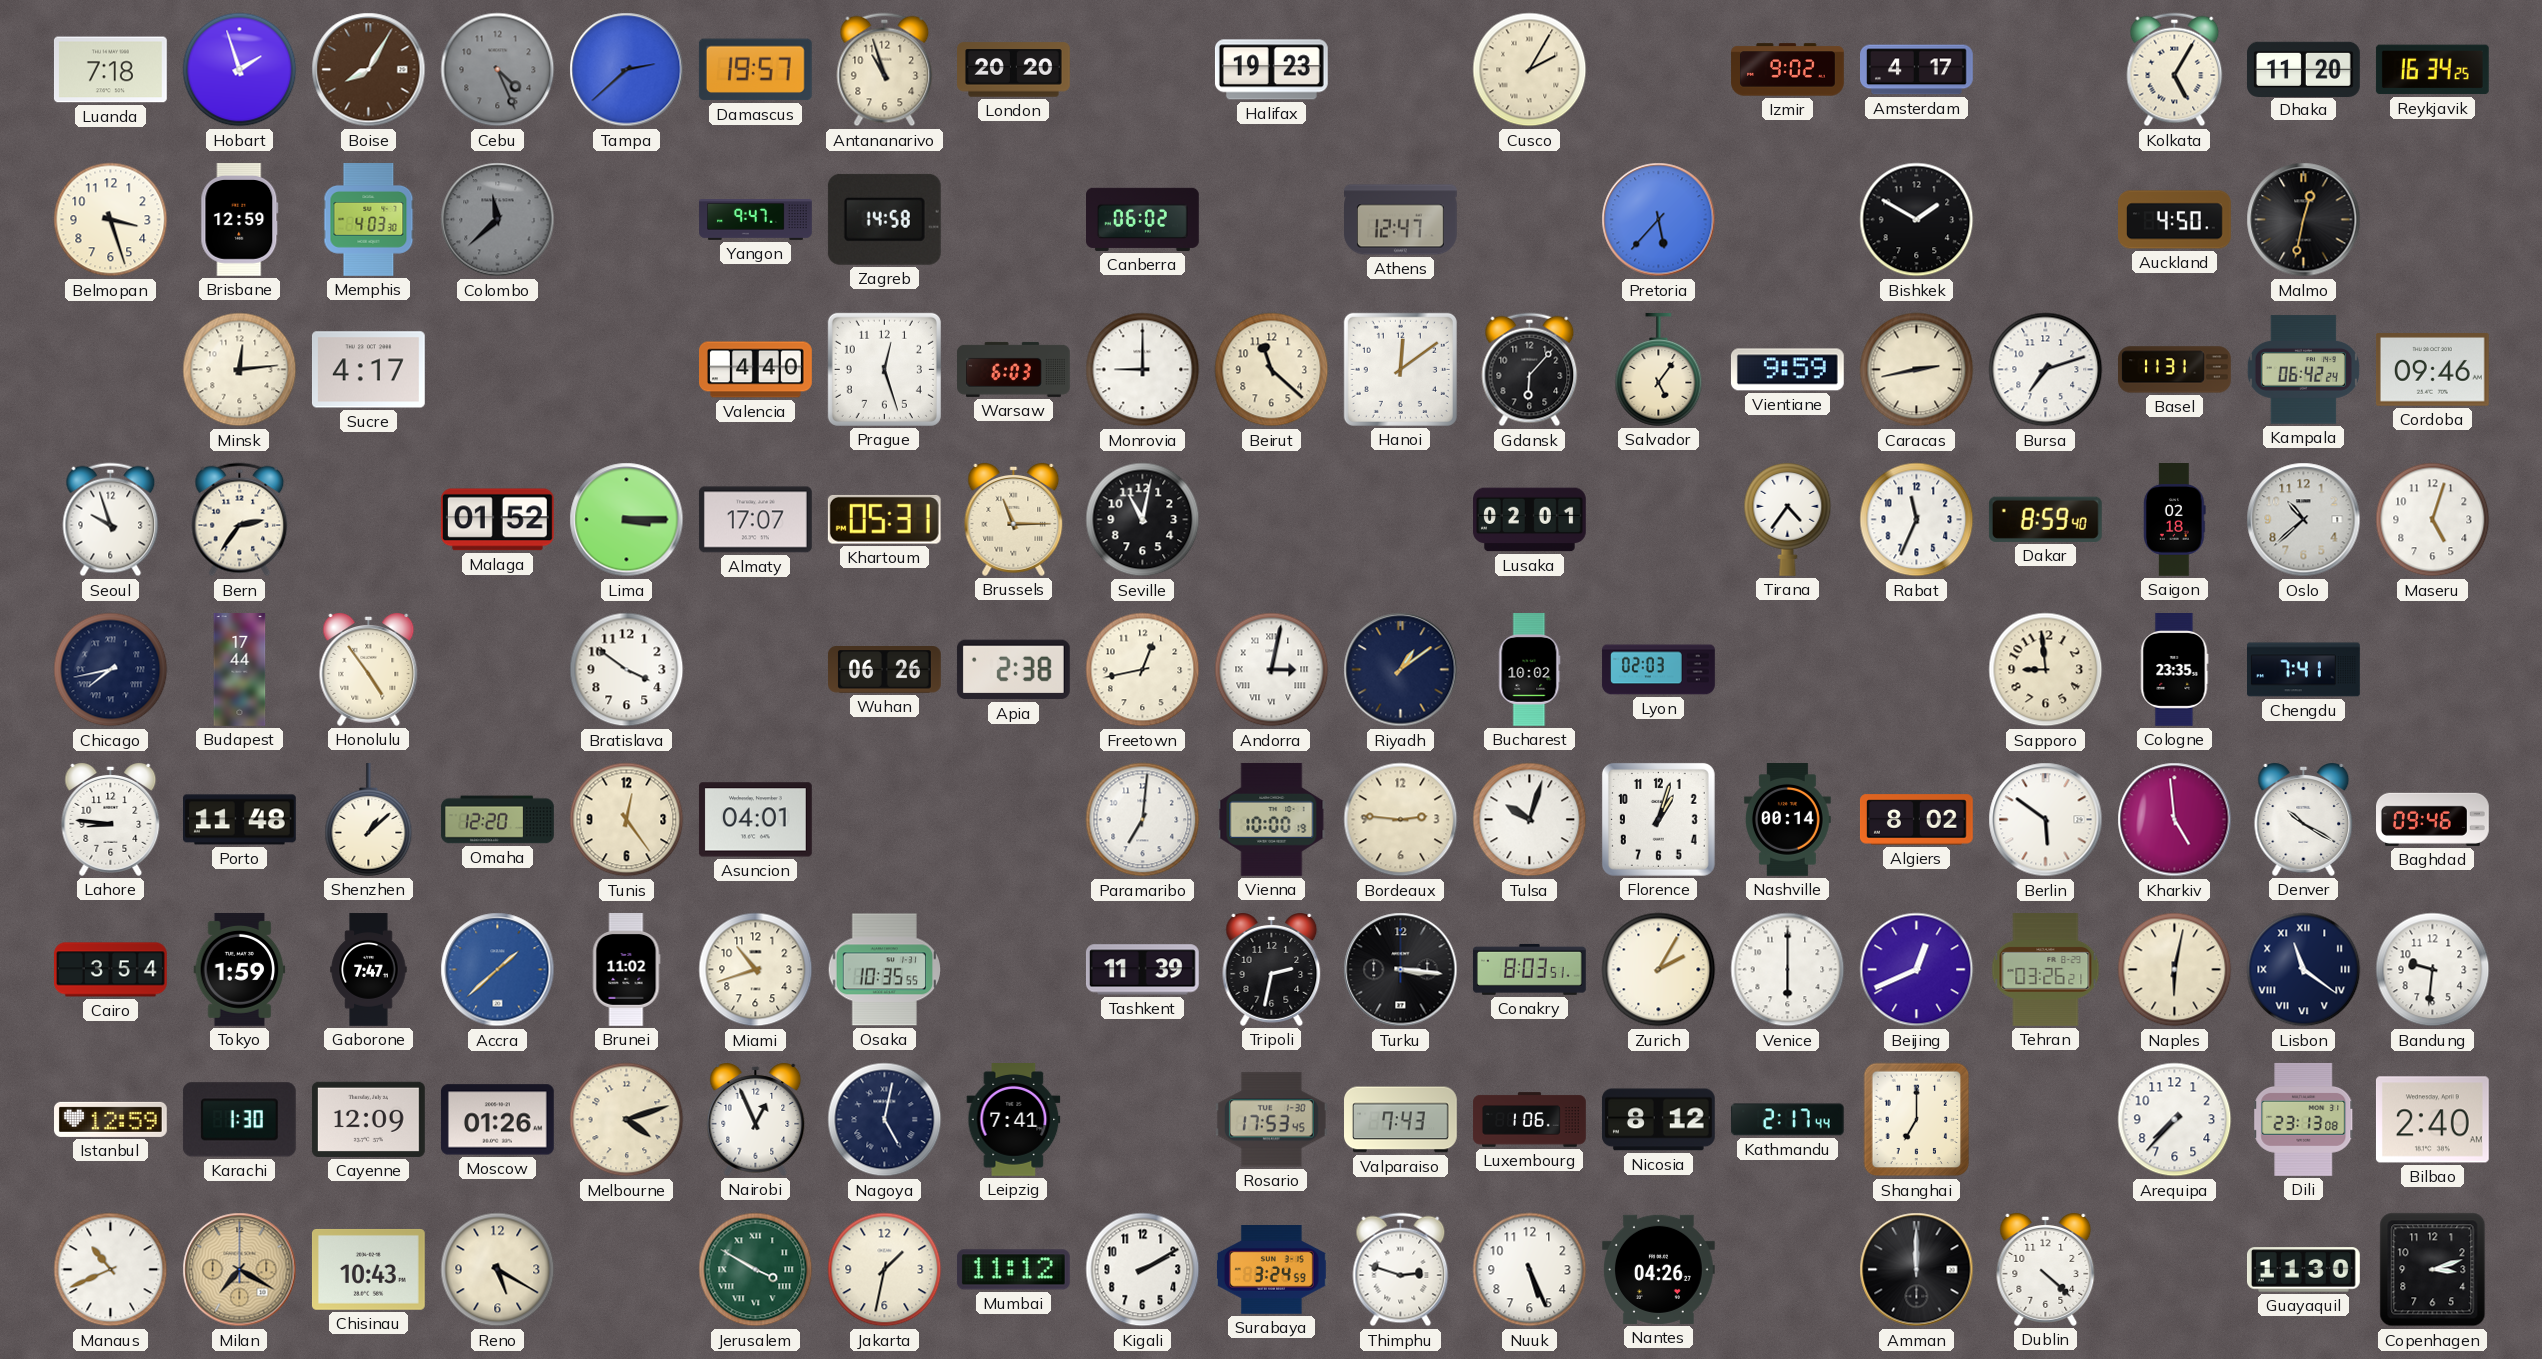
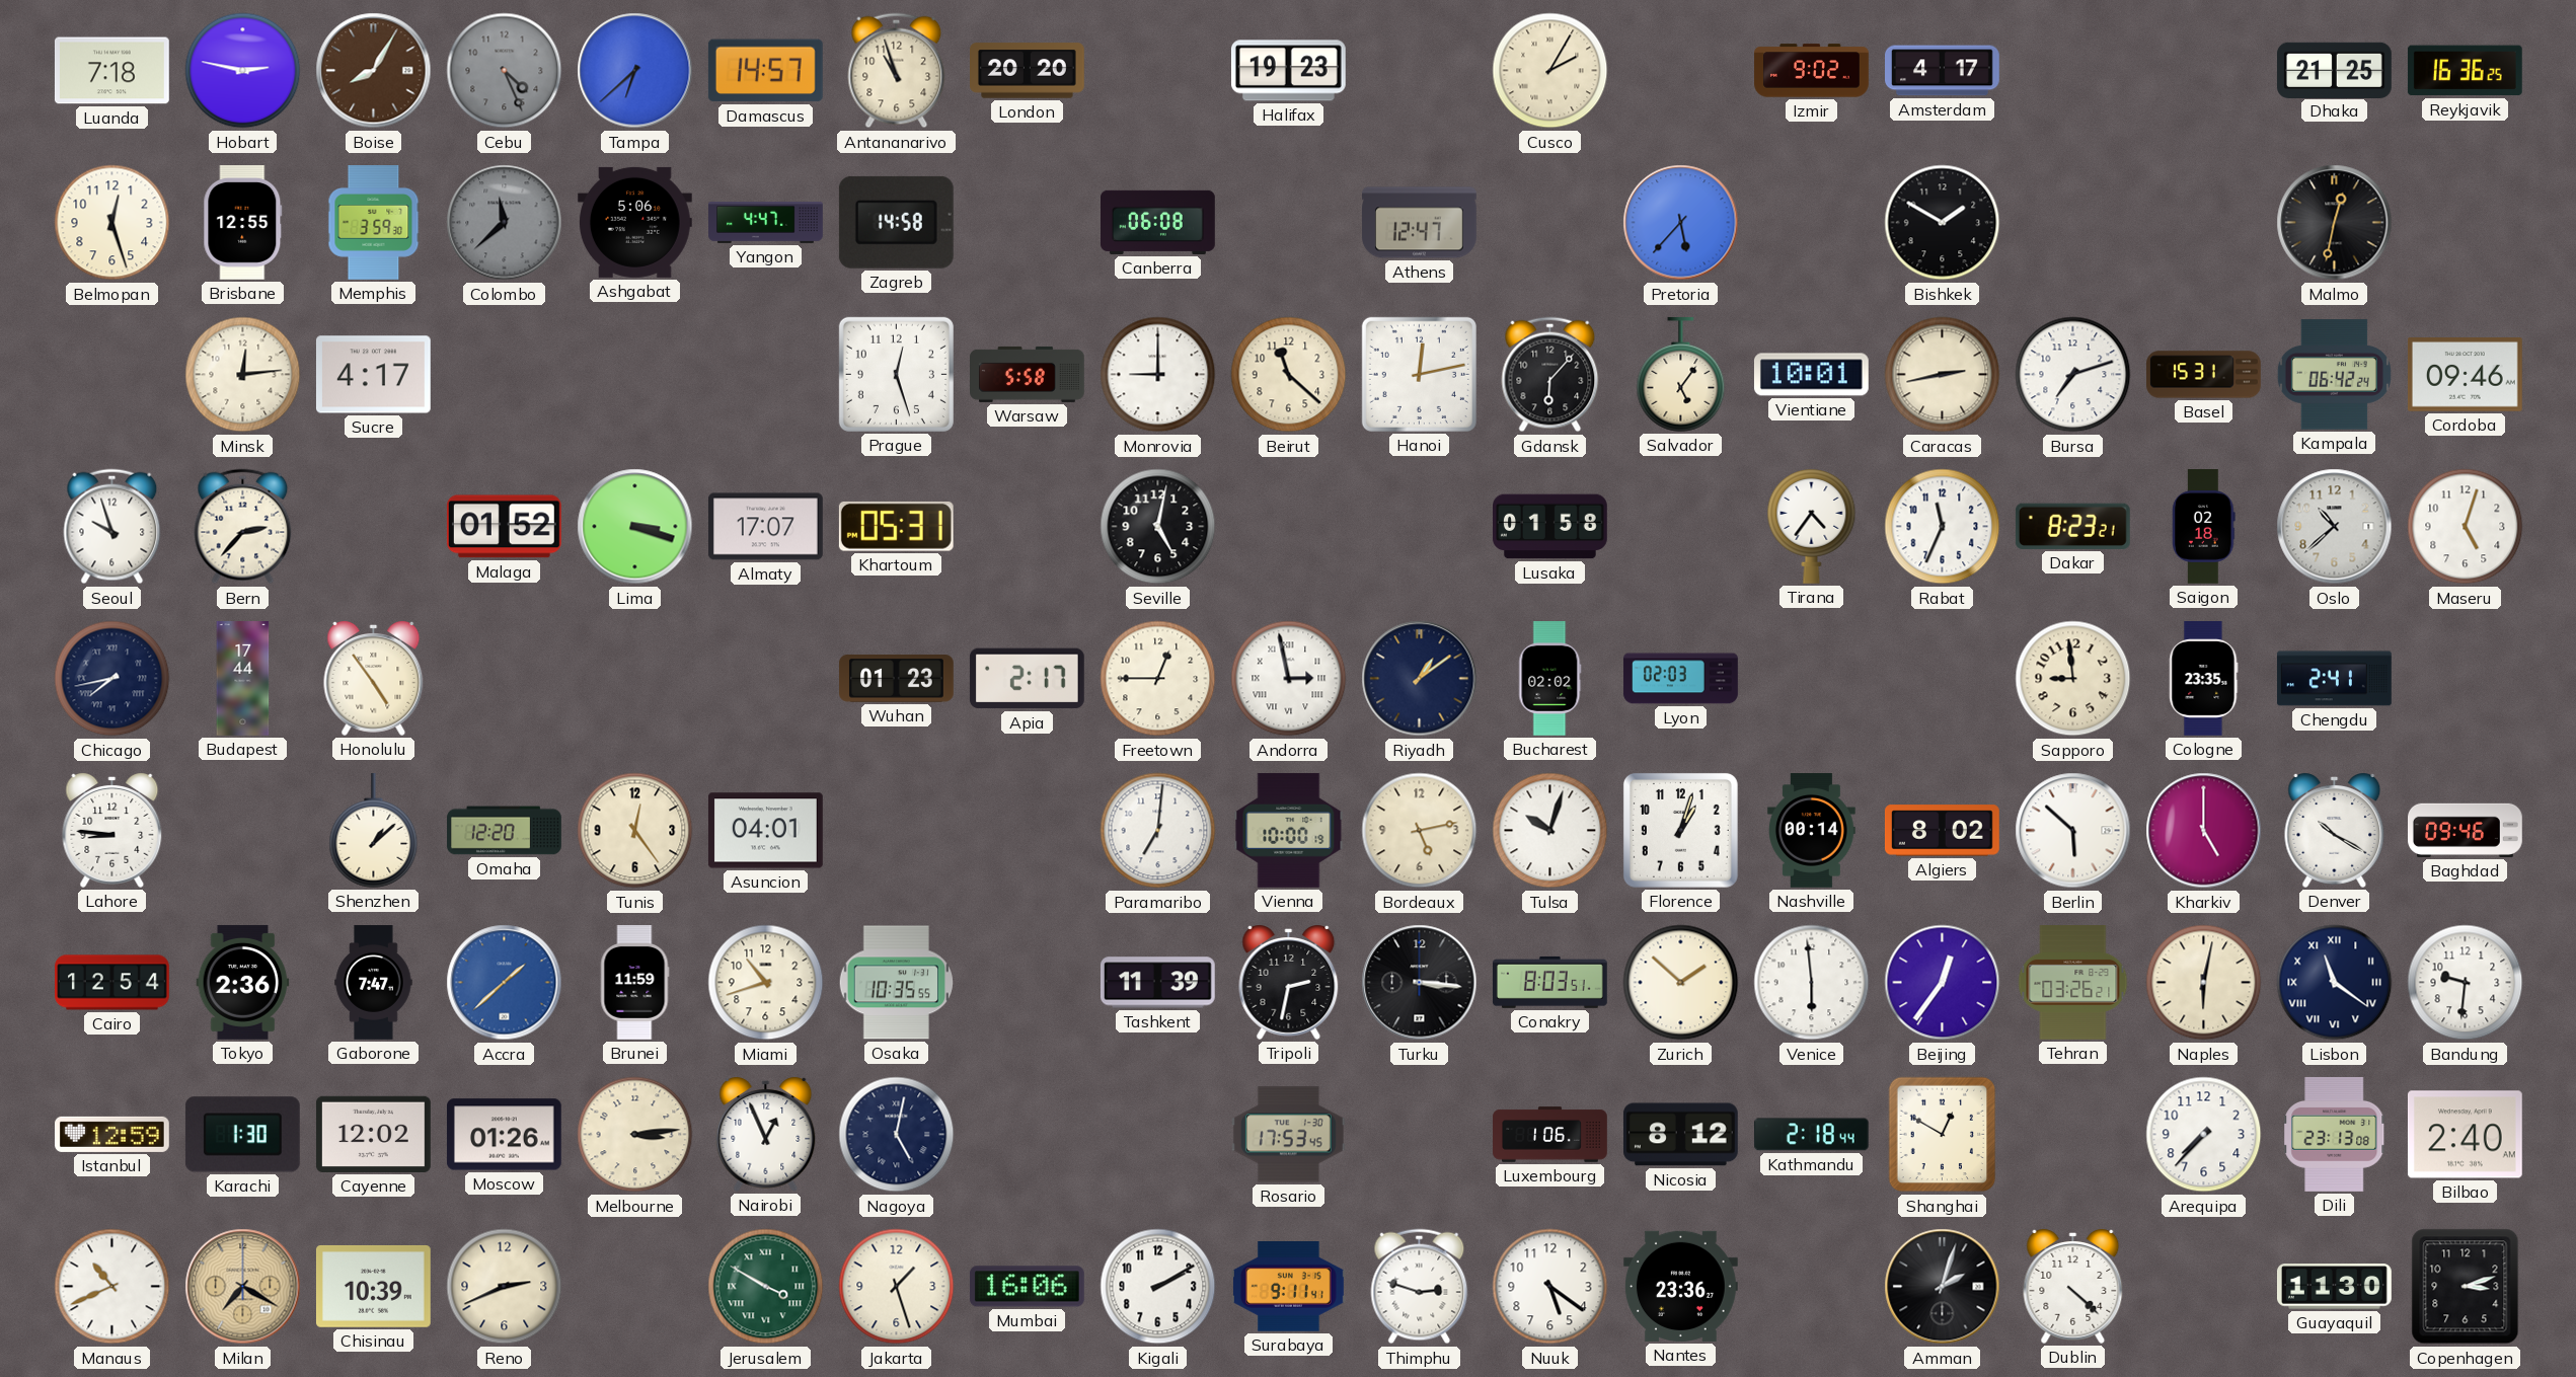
Hobart: 1:57 -> 2:47
Tampa: 2:38 -> 6:38
Damascus: 19:57 -> 14:57
Kolkata: 5:05 -> none
Dhaka: 11:20 -> 21:25
Reykjavik: 16:34 -> 16:36
Belmopan: 3:27 -> 12:27
Brisbane: 12:59 -> 12:55
Memphis: 4:03 -> 3:59
Ashgabat: none -> 5:06
Yangon: 9:47 -> 4:47
Canberra: 06:02 -> 06:08
Auckland: 4:50 -> none
Valencia: 4:40 -> none
Warsaw: 6:03 -> 5:58
Hanoi: 12:09 -> 12:13
Vientiane: 9:59 -> 10:01
Basel: 11:31 -> 15:31
Bern: 2:36 -> 2:37
Lima: 3:15 -> 3:18
Brussels: 11:15 -> none
Seville: 11:02 -> 5:02
Lusaka: 02:01 -> 01:58
Dakar: 8:59 -> 8:23
Bratislava: 3:51 -> none
Wuhan: 06:26 -> 01:23
Apia: 2:38 -> 2:17
Freetown: 12:43 -> 12:45
Andorra: 3:02 -> 2:58
Bucharest: 10:02 -> 02:02
Chengdu: 7:41 -> 2:41
Porto: 11:48 -> none
Bordeaux: 2:46 -> 5:13
Berlin: 5:51 -> 5:52
Kharkiv: 4:59 -> 5:00
Cairo: 3:54 -> 12:54
Tokyo: 1:59 -> 2:36
Brunei: 11:02 -> 11:59
Zurich: 2:05 -> 1:52
Venice: 6:00 -> 5:59
Beijing: 12:41 -> 12:36
Cayenne: 12:09 -> 12:02
Melbourne: 4:12 -> 3:14
Leipzig: 7:41 -> none
Valparaiso: 7:43 -> none
Kathmandu: 2:17 -> 2:18
Shanghai: 7:00 -> 12:50
Chisinau: 10:43 -> 10:39
Reno: 5:20 -> 2:41
Jakarta: 1:32 -> 1:27
Mumbai: 11:12 -> 16:06
Surabaya: 3:24 -> 9:11
Nuuk: 5:26 -> 5:21
Nantes: 04:26 -> 23:36
Amman: 12:00 -> 2:03
